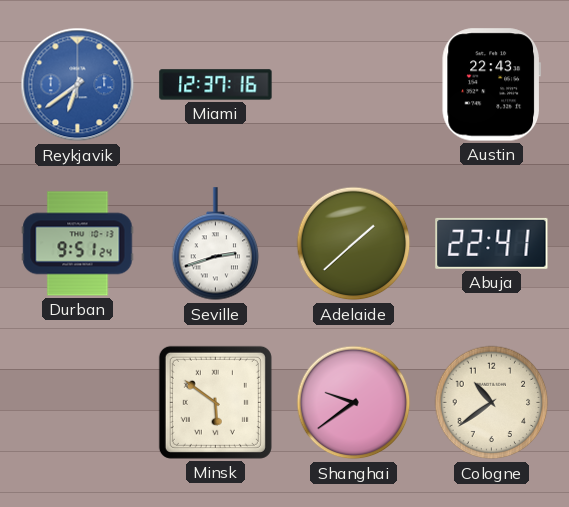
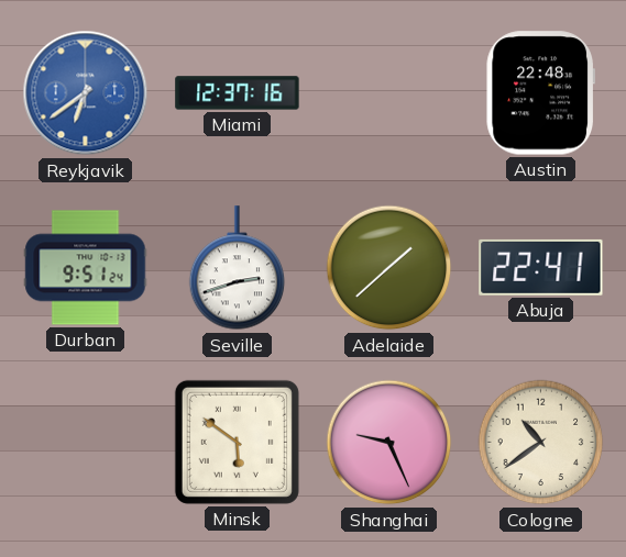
Austin: 22:43 -> 22:48
Shanghai: 9:39 -> 9:26
